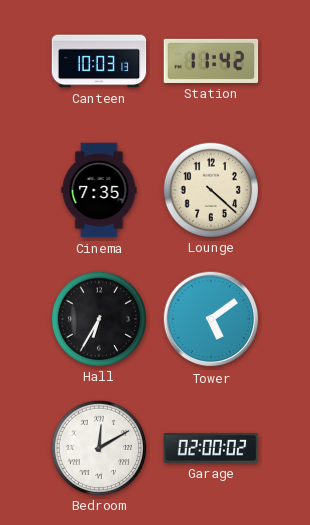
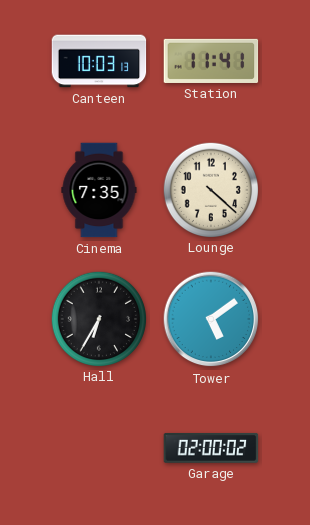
Station: 11:42 -> 11:41
Bedroom: 12:10 -> none
